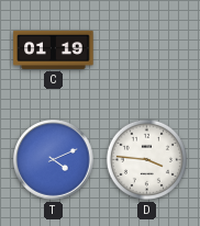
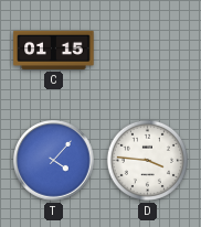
C: 01:19 -> 01:15
T: 4:11 -> 4:07
